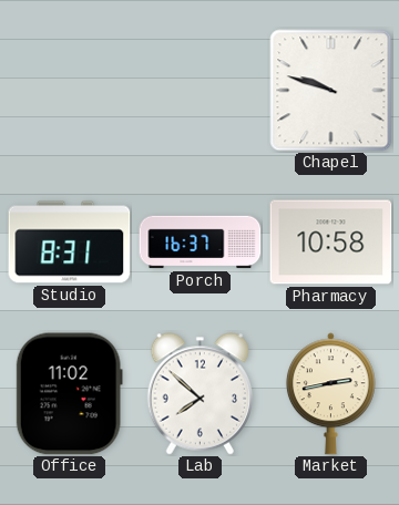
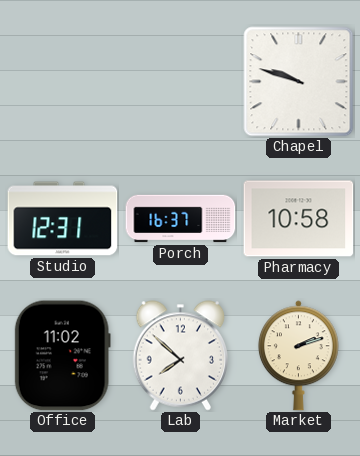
Studio: 8:31 -> 12:31
Market: 2:43 -> 2:12
